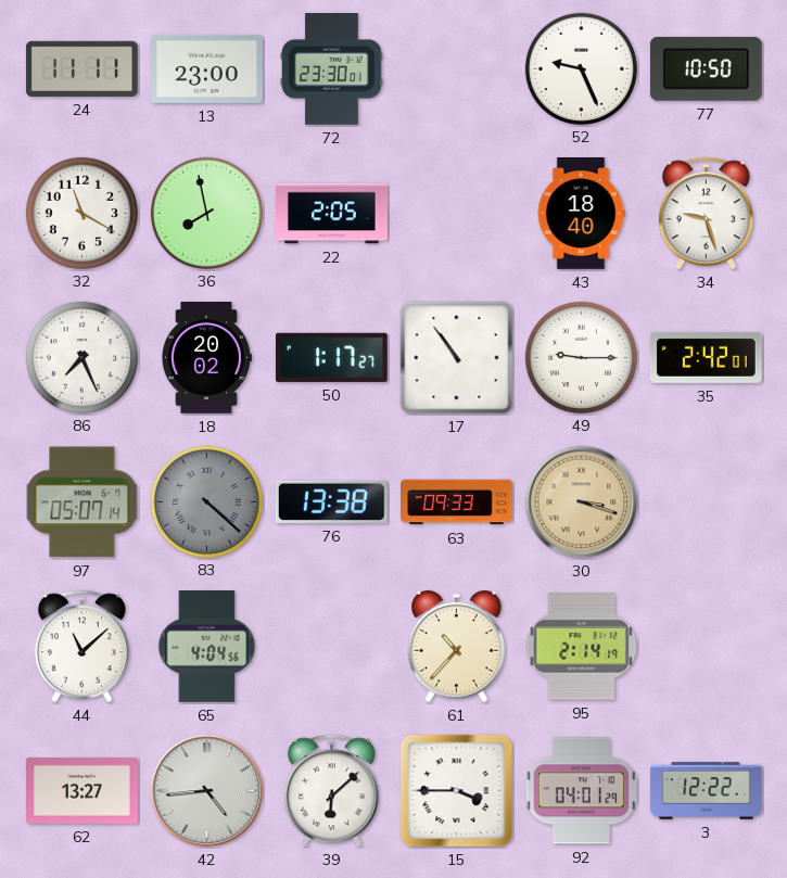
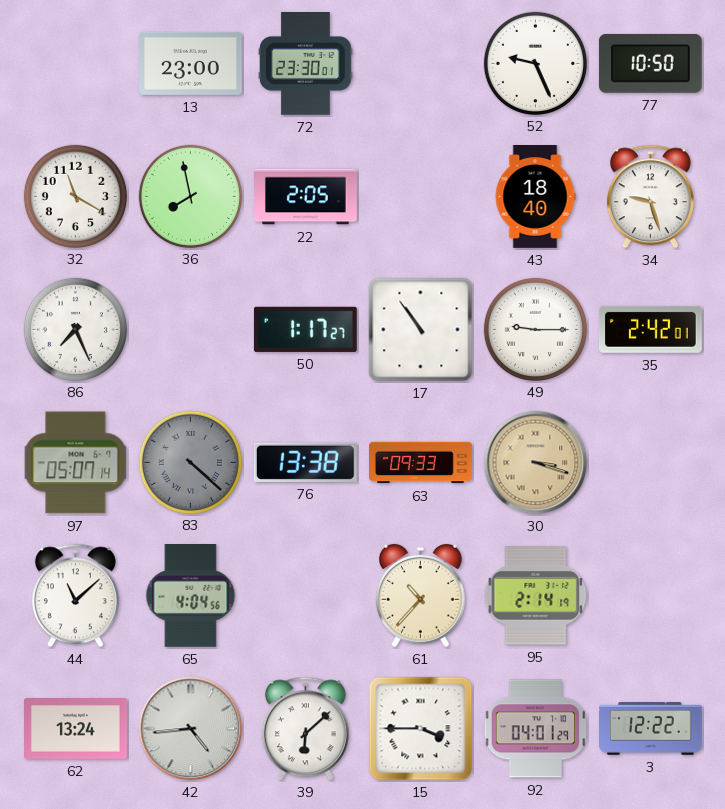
24: 11:11 -> none
18: 20:02 -> none
62: 13:27 -> 13:24
